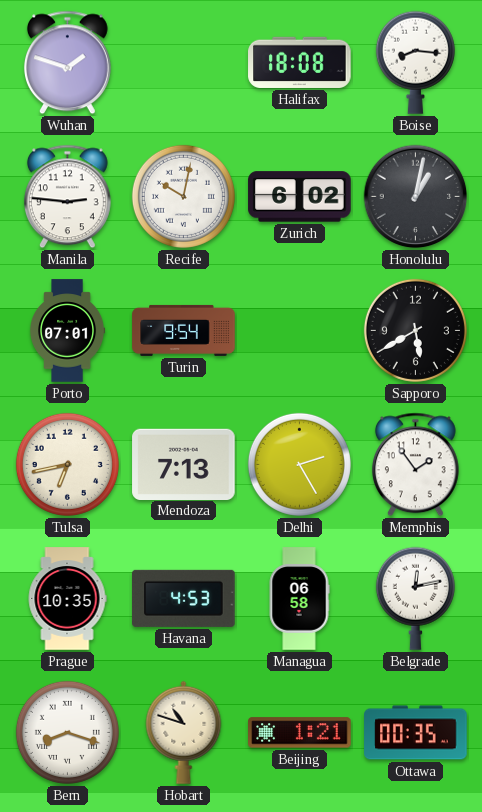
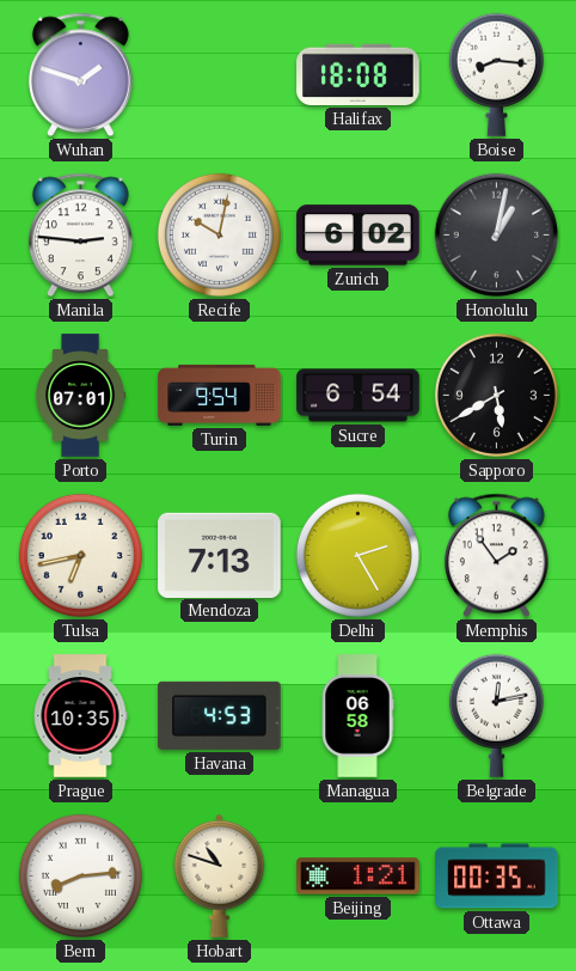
Sucre: none -> 6:54
Bern: 8:18 -> 8:14
